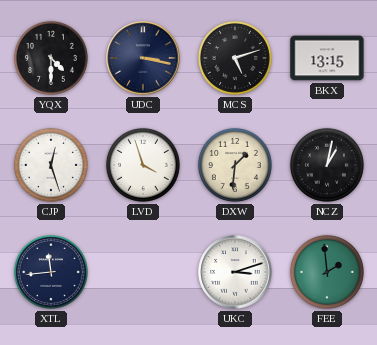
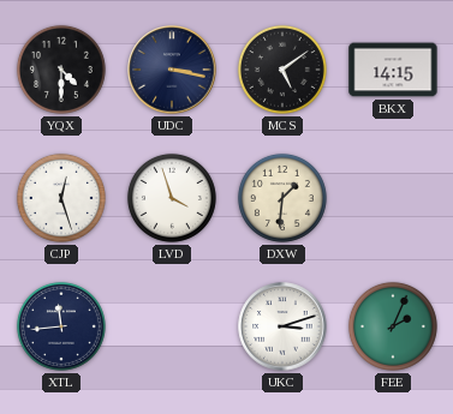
MCS: 5:12 -> 5:09
BKX: 13:15 -> 14:15
NCZ: 1:02 -> none
FEE: 1:59 -> 2:04
